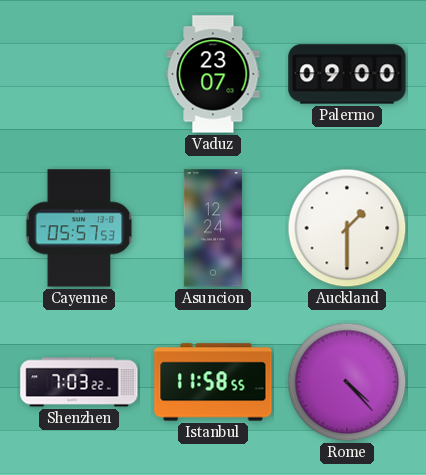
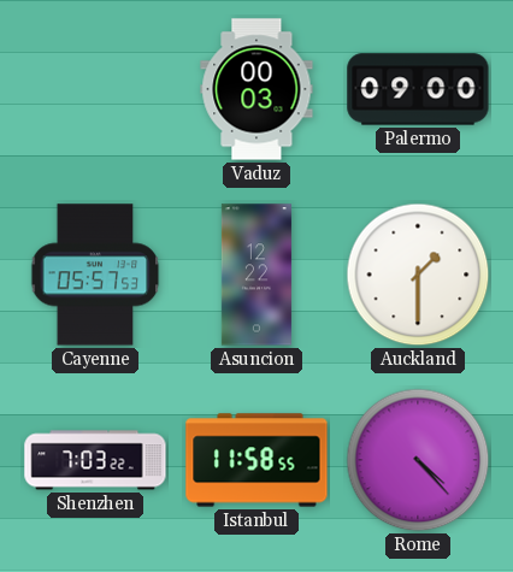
Vaduz: 23:07 -> 00:03
Asuncion: 12:24 -> 12:22
